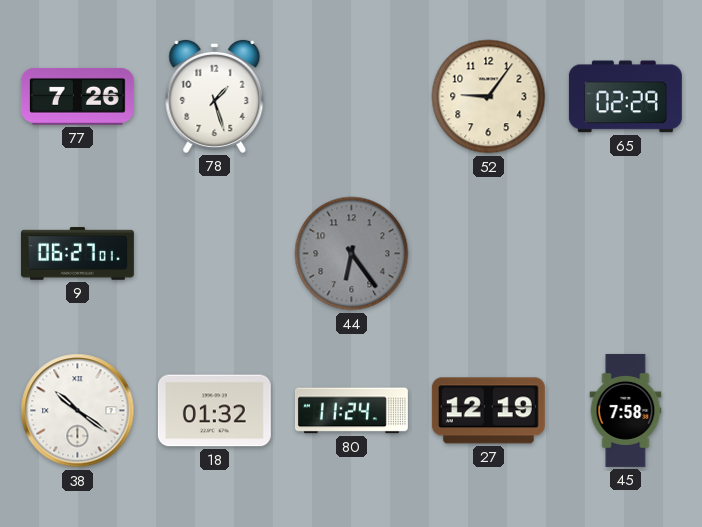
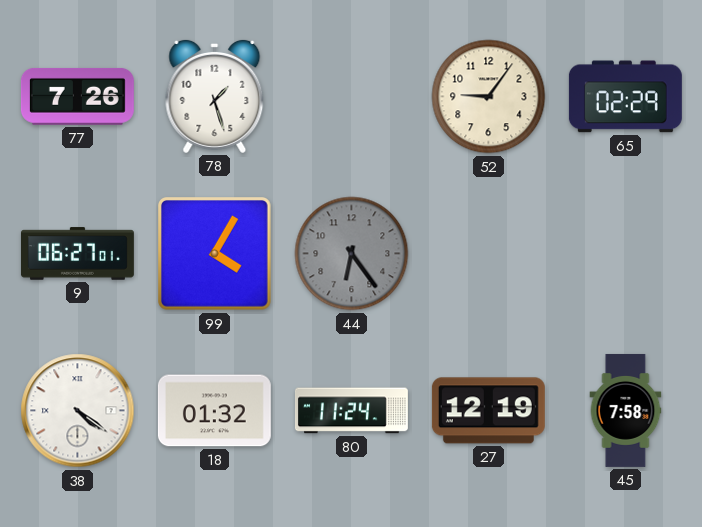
99: none -> 4:05
38: 10:21 -> 4:21
